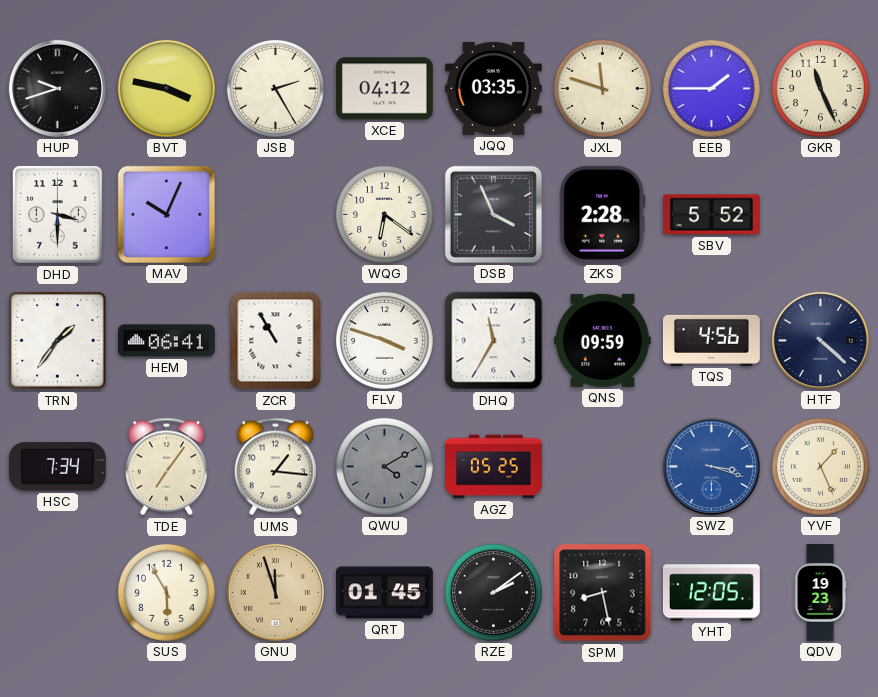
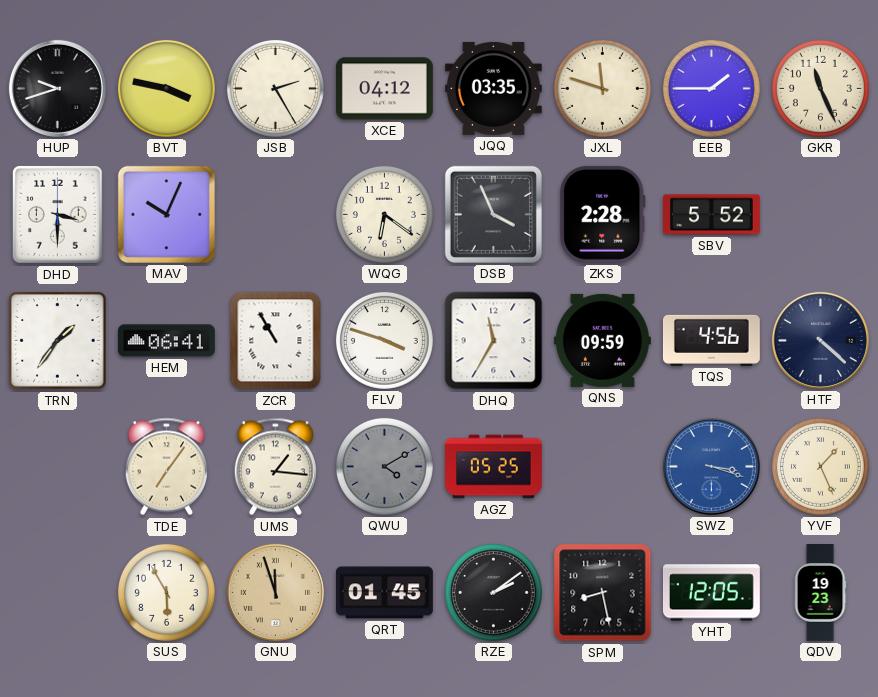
HSC: 7:34 -> none
